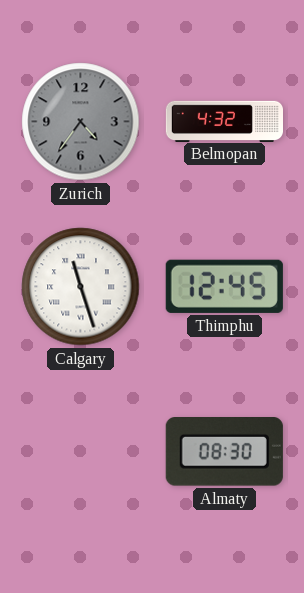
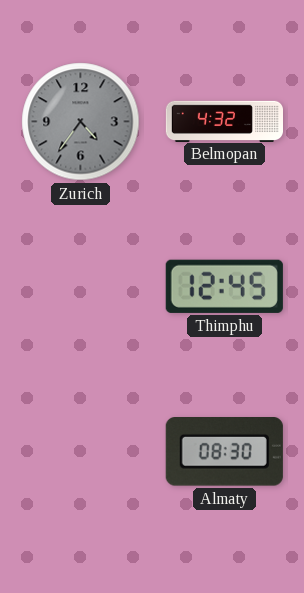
Calgary: 11:27 -> none
